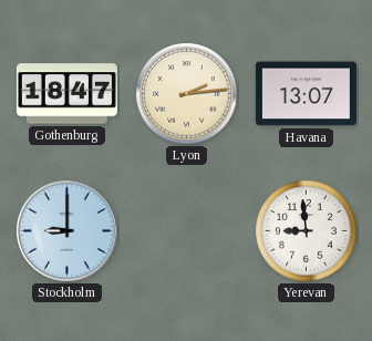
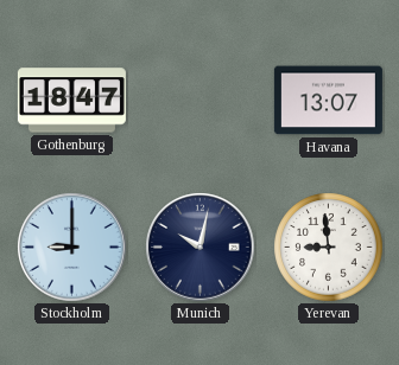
Lyon: 2:14 -> none
Munich: none -> 10:02
